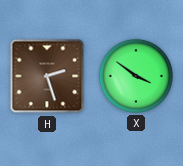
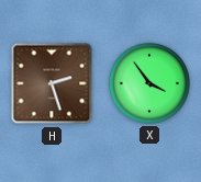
X: 3:51 -> 3:54
